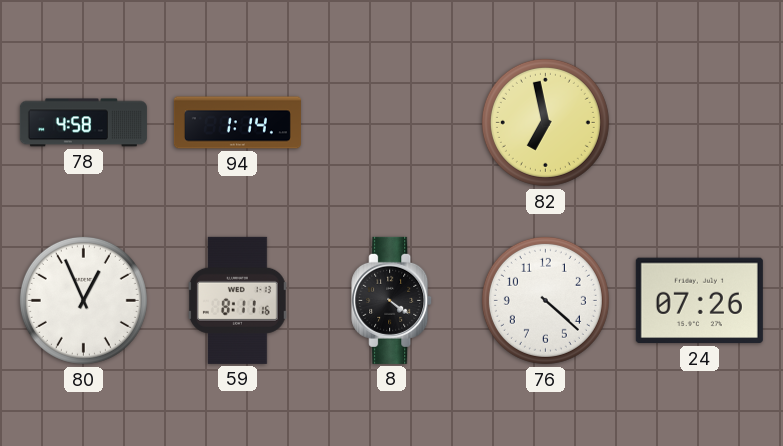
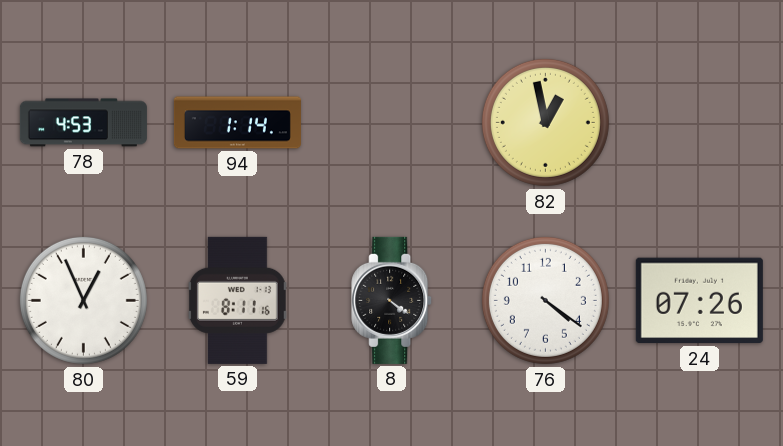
78: 4:58 -> 4:53
82: 6:58 -> 12:58
76: 4:22 -> 4:21
